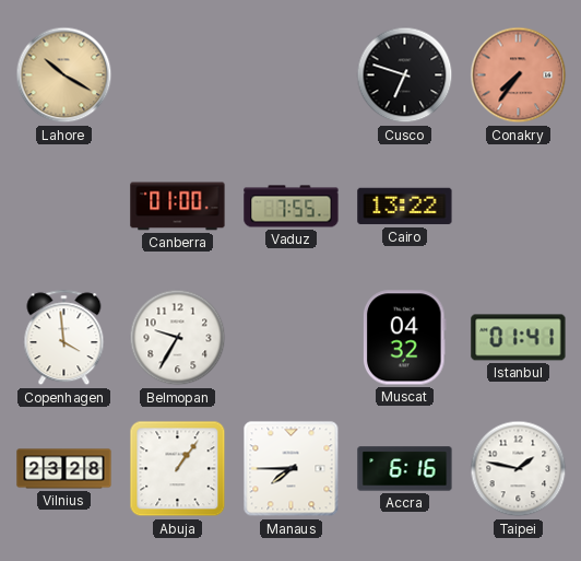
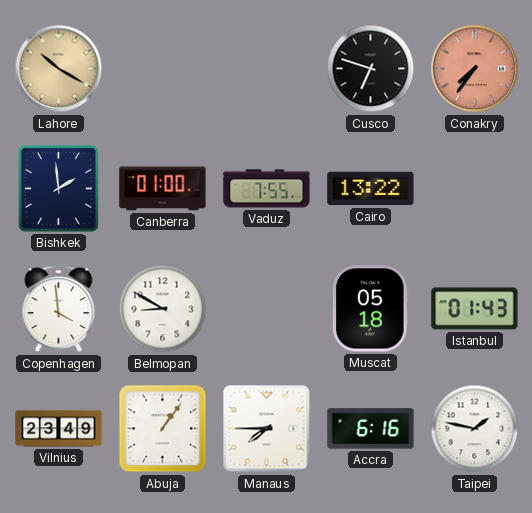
Bishkek: none -> 1:59
Belmopan: 9:35 -> 8:50
Muscat: 04:32 -> 05:18
Istanbul: 01:41 -> 01:43
Vilnius: 23:28 -> 23:49
